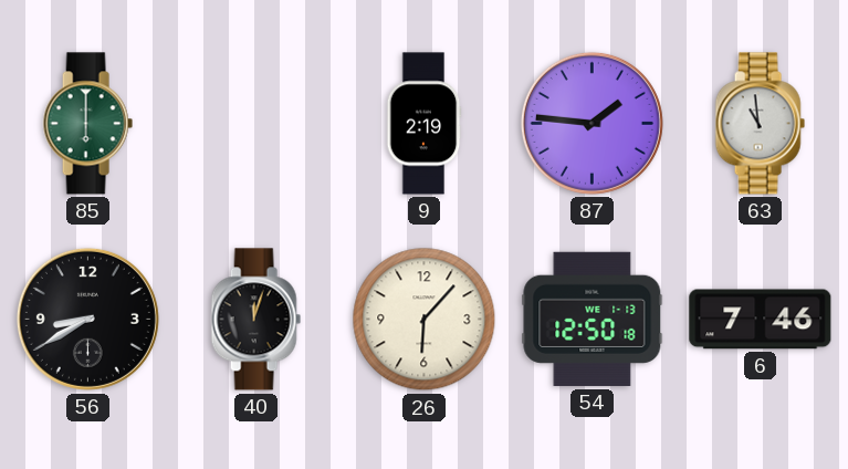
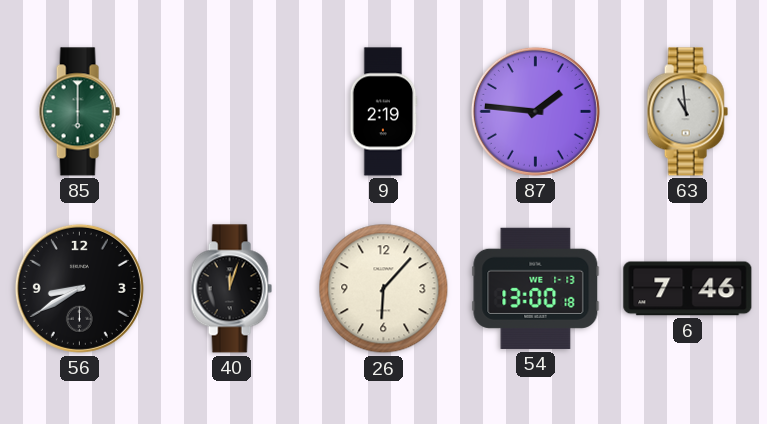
54: 12:50 -> 13:00
